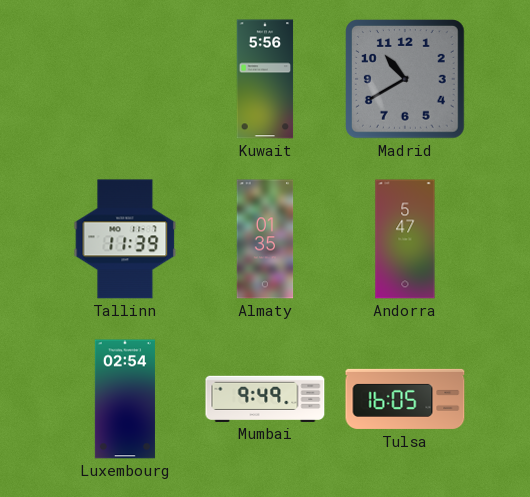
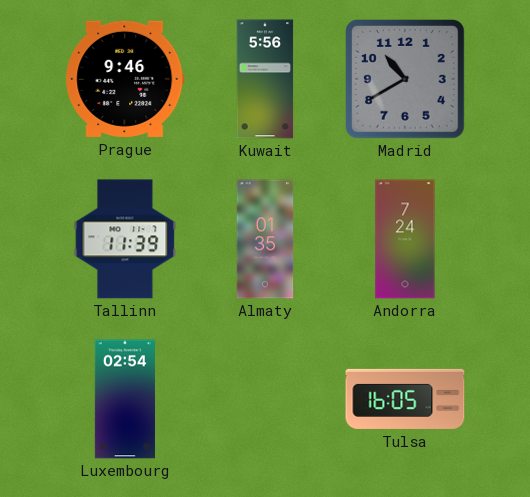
Prague: none -> 9:46
Andorra: 5:47 -> 7:24
Mumbai: 9:49 -> none
